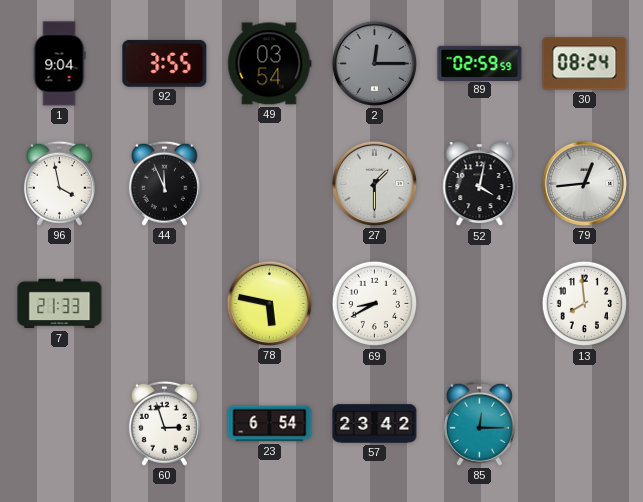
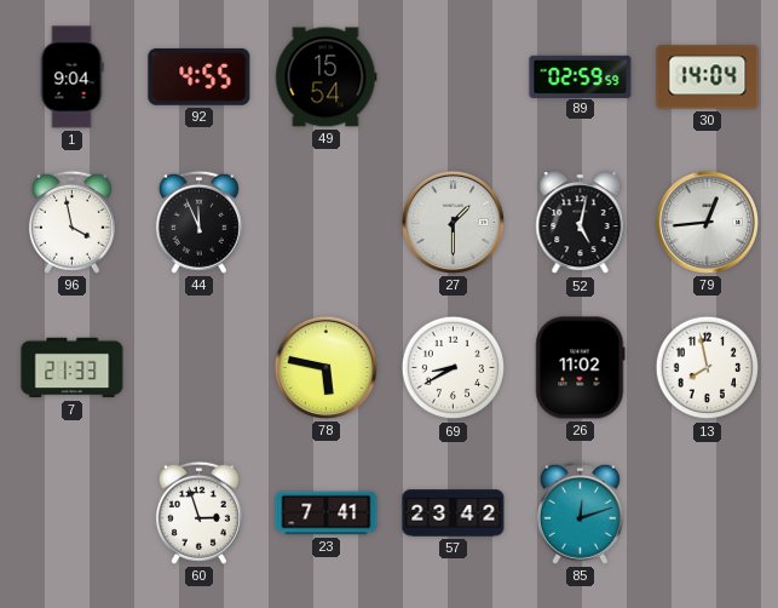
92: 3:55 -> 4:55
49: 03:54 -> 15:54
2: 12:15 -> none
30: 08:24 -> 14:04
52: 4:02 -> 5:02
26: none -> 11:02
13: 7:59 -> 7:58
23: 6:54 -> 7:41
85: 12:15 -> 12:12
